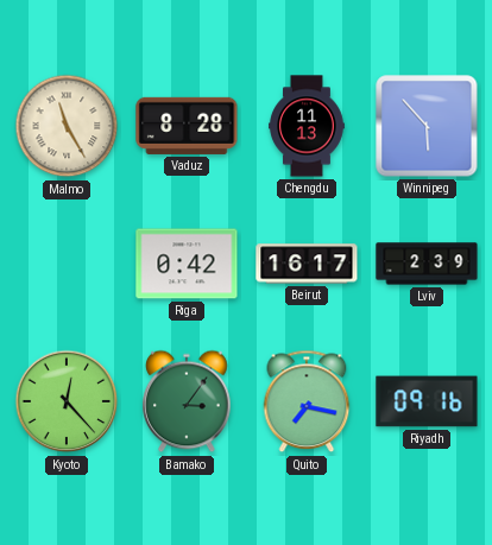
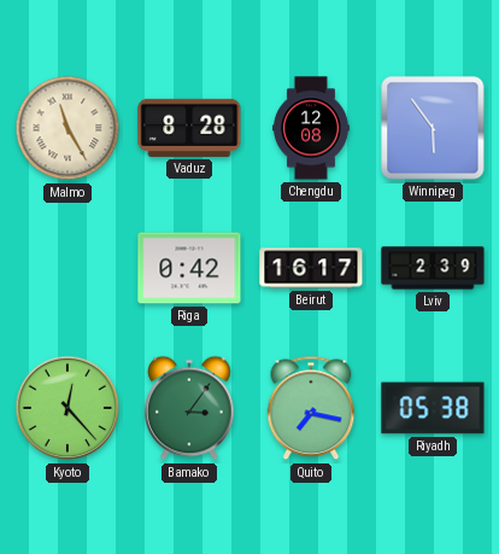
Chengdu: 11:13 -> 12:08
Winnipeg: 5:53 -> 5:54
Riyadh: 09:16 -> 05:38
